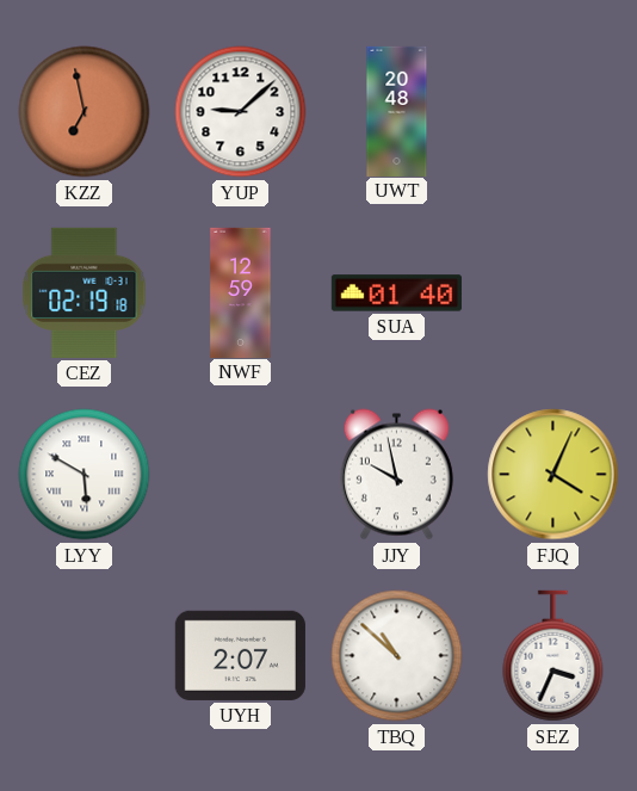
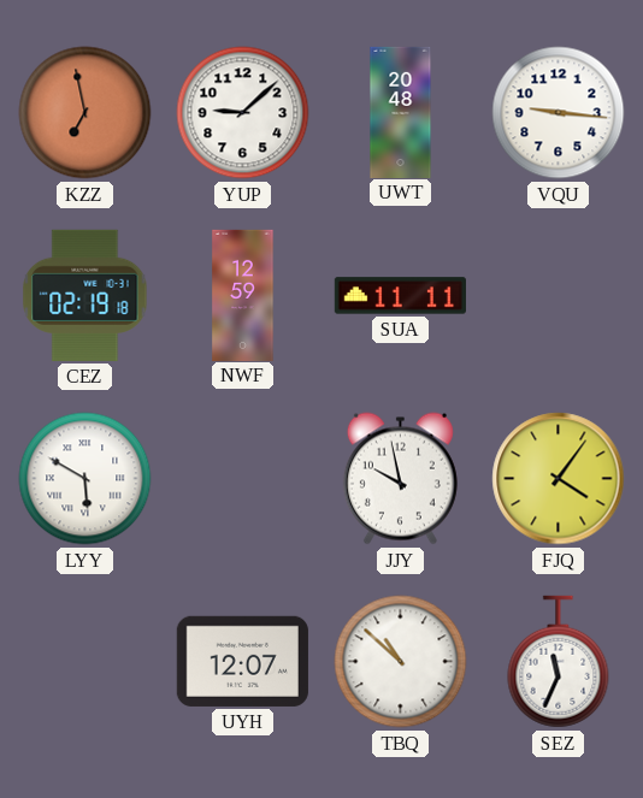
VQU: none -> 9:16
SUA: 01:40 -> 11:11
FJQ: 4:04 -> 4:06
UYH: 2:07 -> 12:07
SEZ: 3:34 -> 11:34
